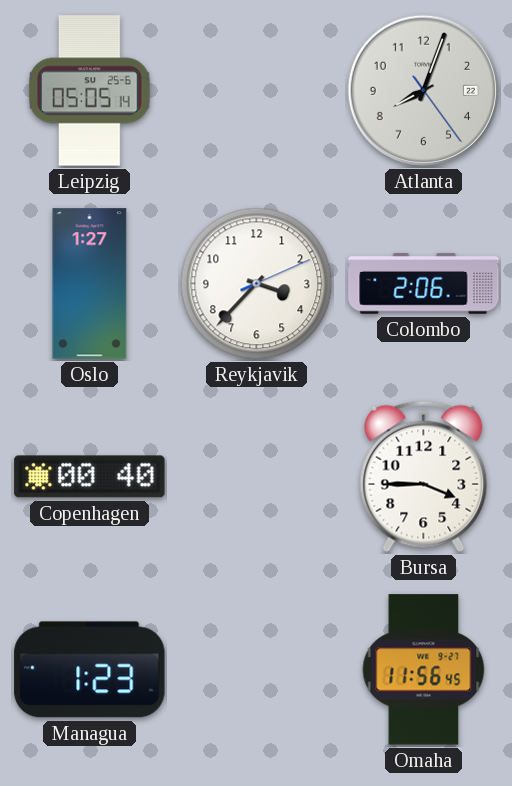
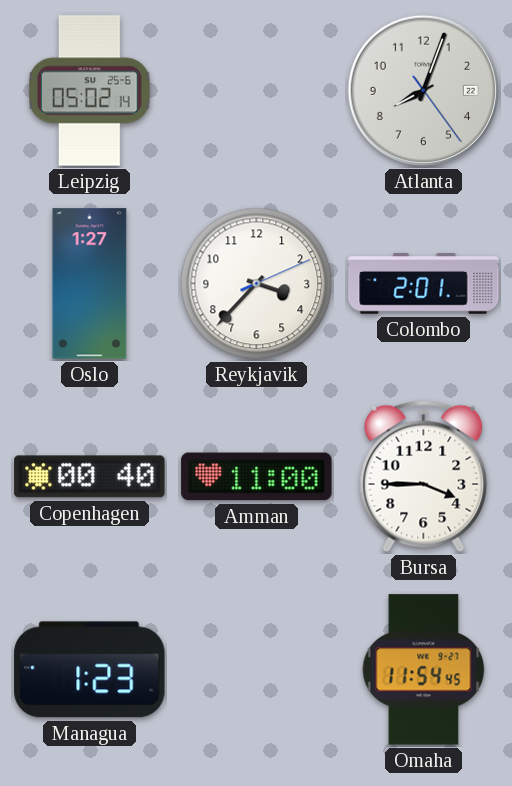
Leipzig: 05:05 -> 05:02
Colombo: 2:06 -> 2:01
Amman: none -> 11:00
Omaha: 11:56 -> 11:54
